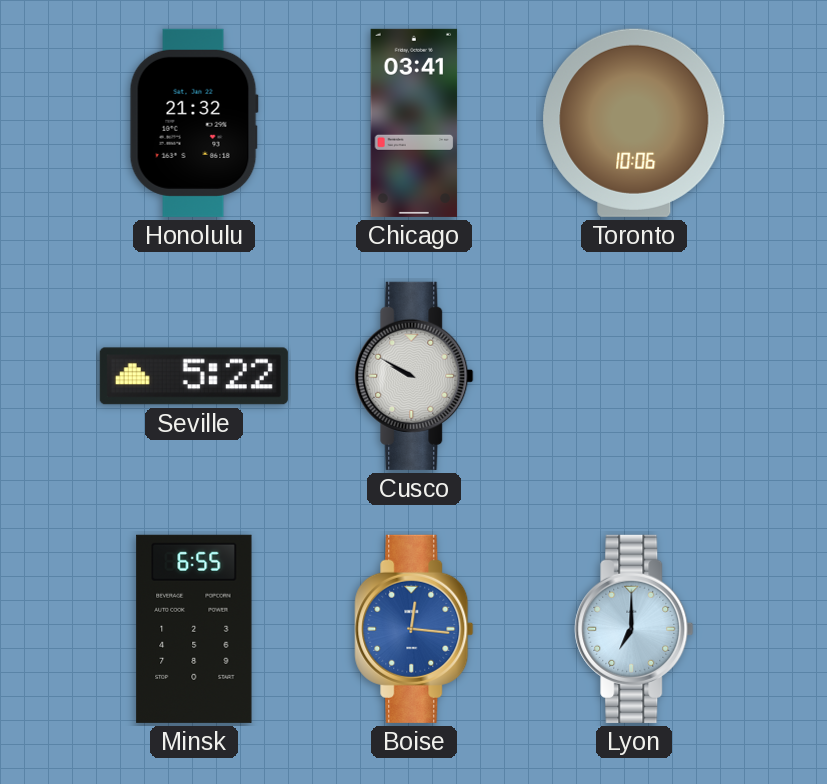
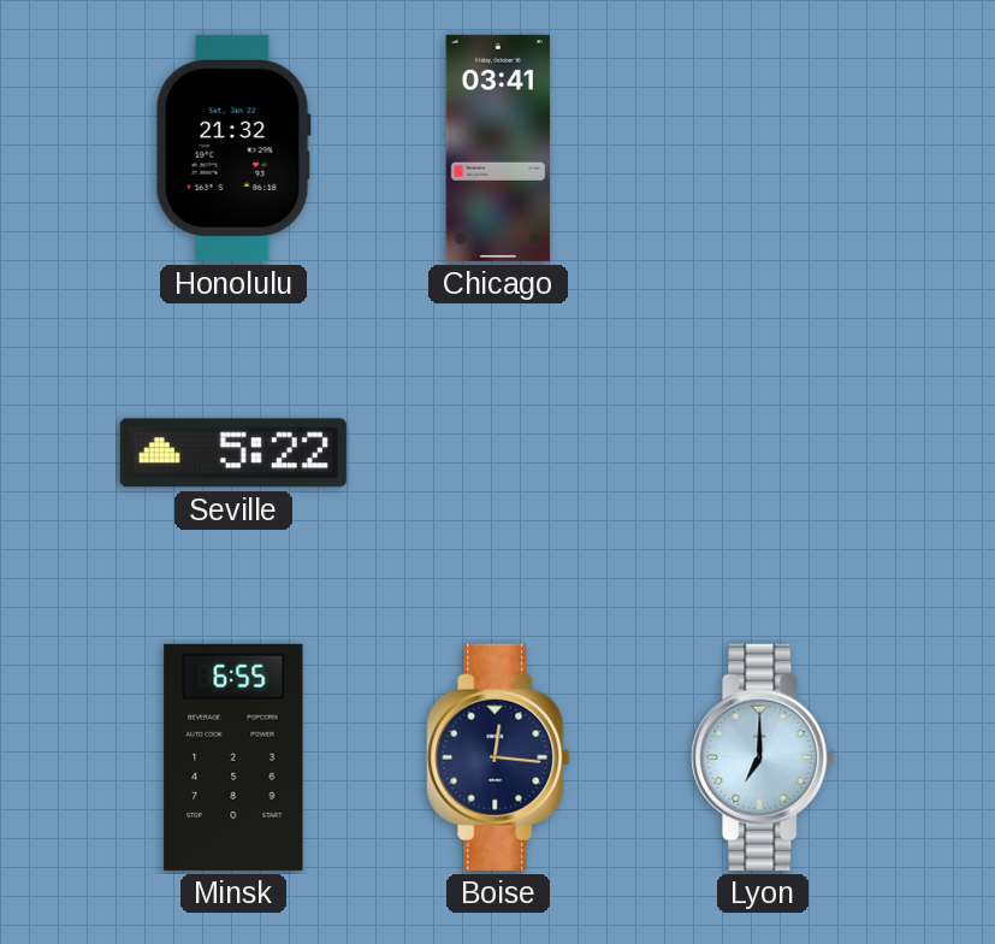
Toronto: 10:06 -> none
Cusco: 9:50 -> none
Boise dial: blue -> navy
